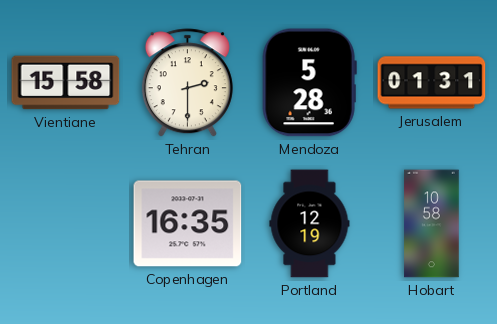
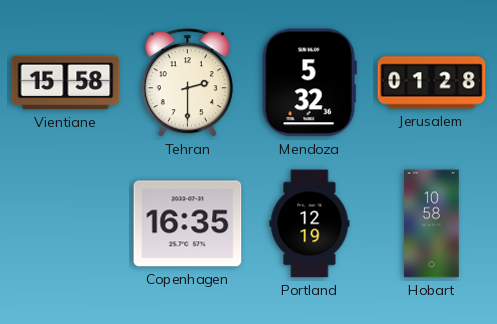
Mendoza: 5:28 -> 5:32
Jerusalem: 01:31 -> 01:28
